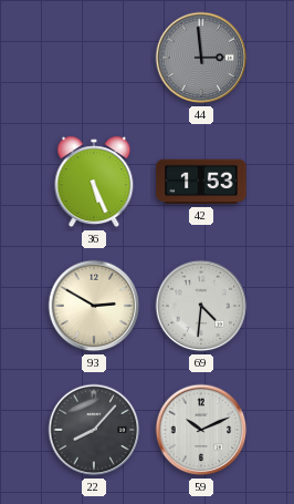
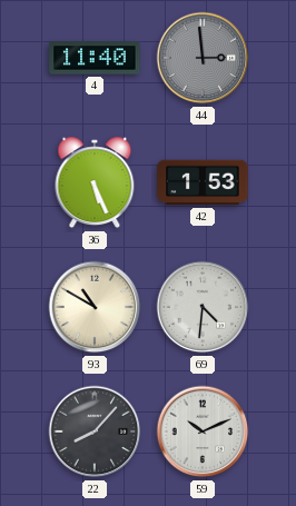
4: none -> 11:40
93: 2:50 -> 10:50
